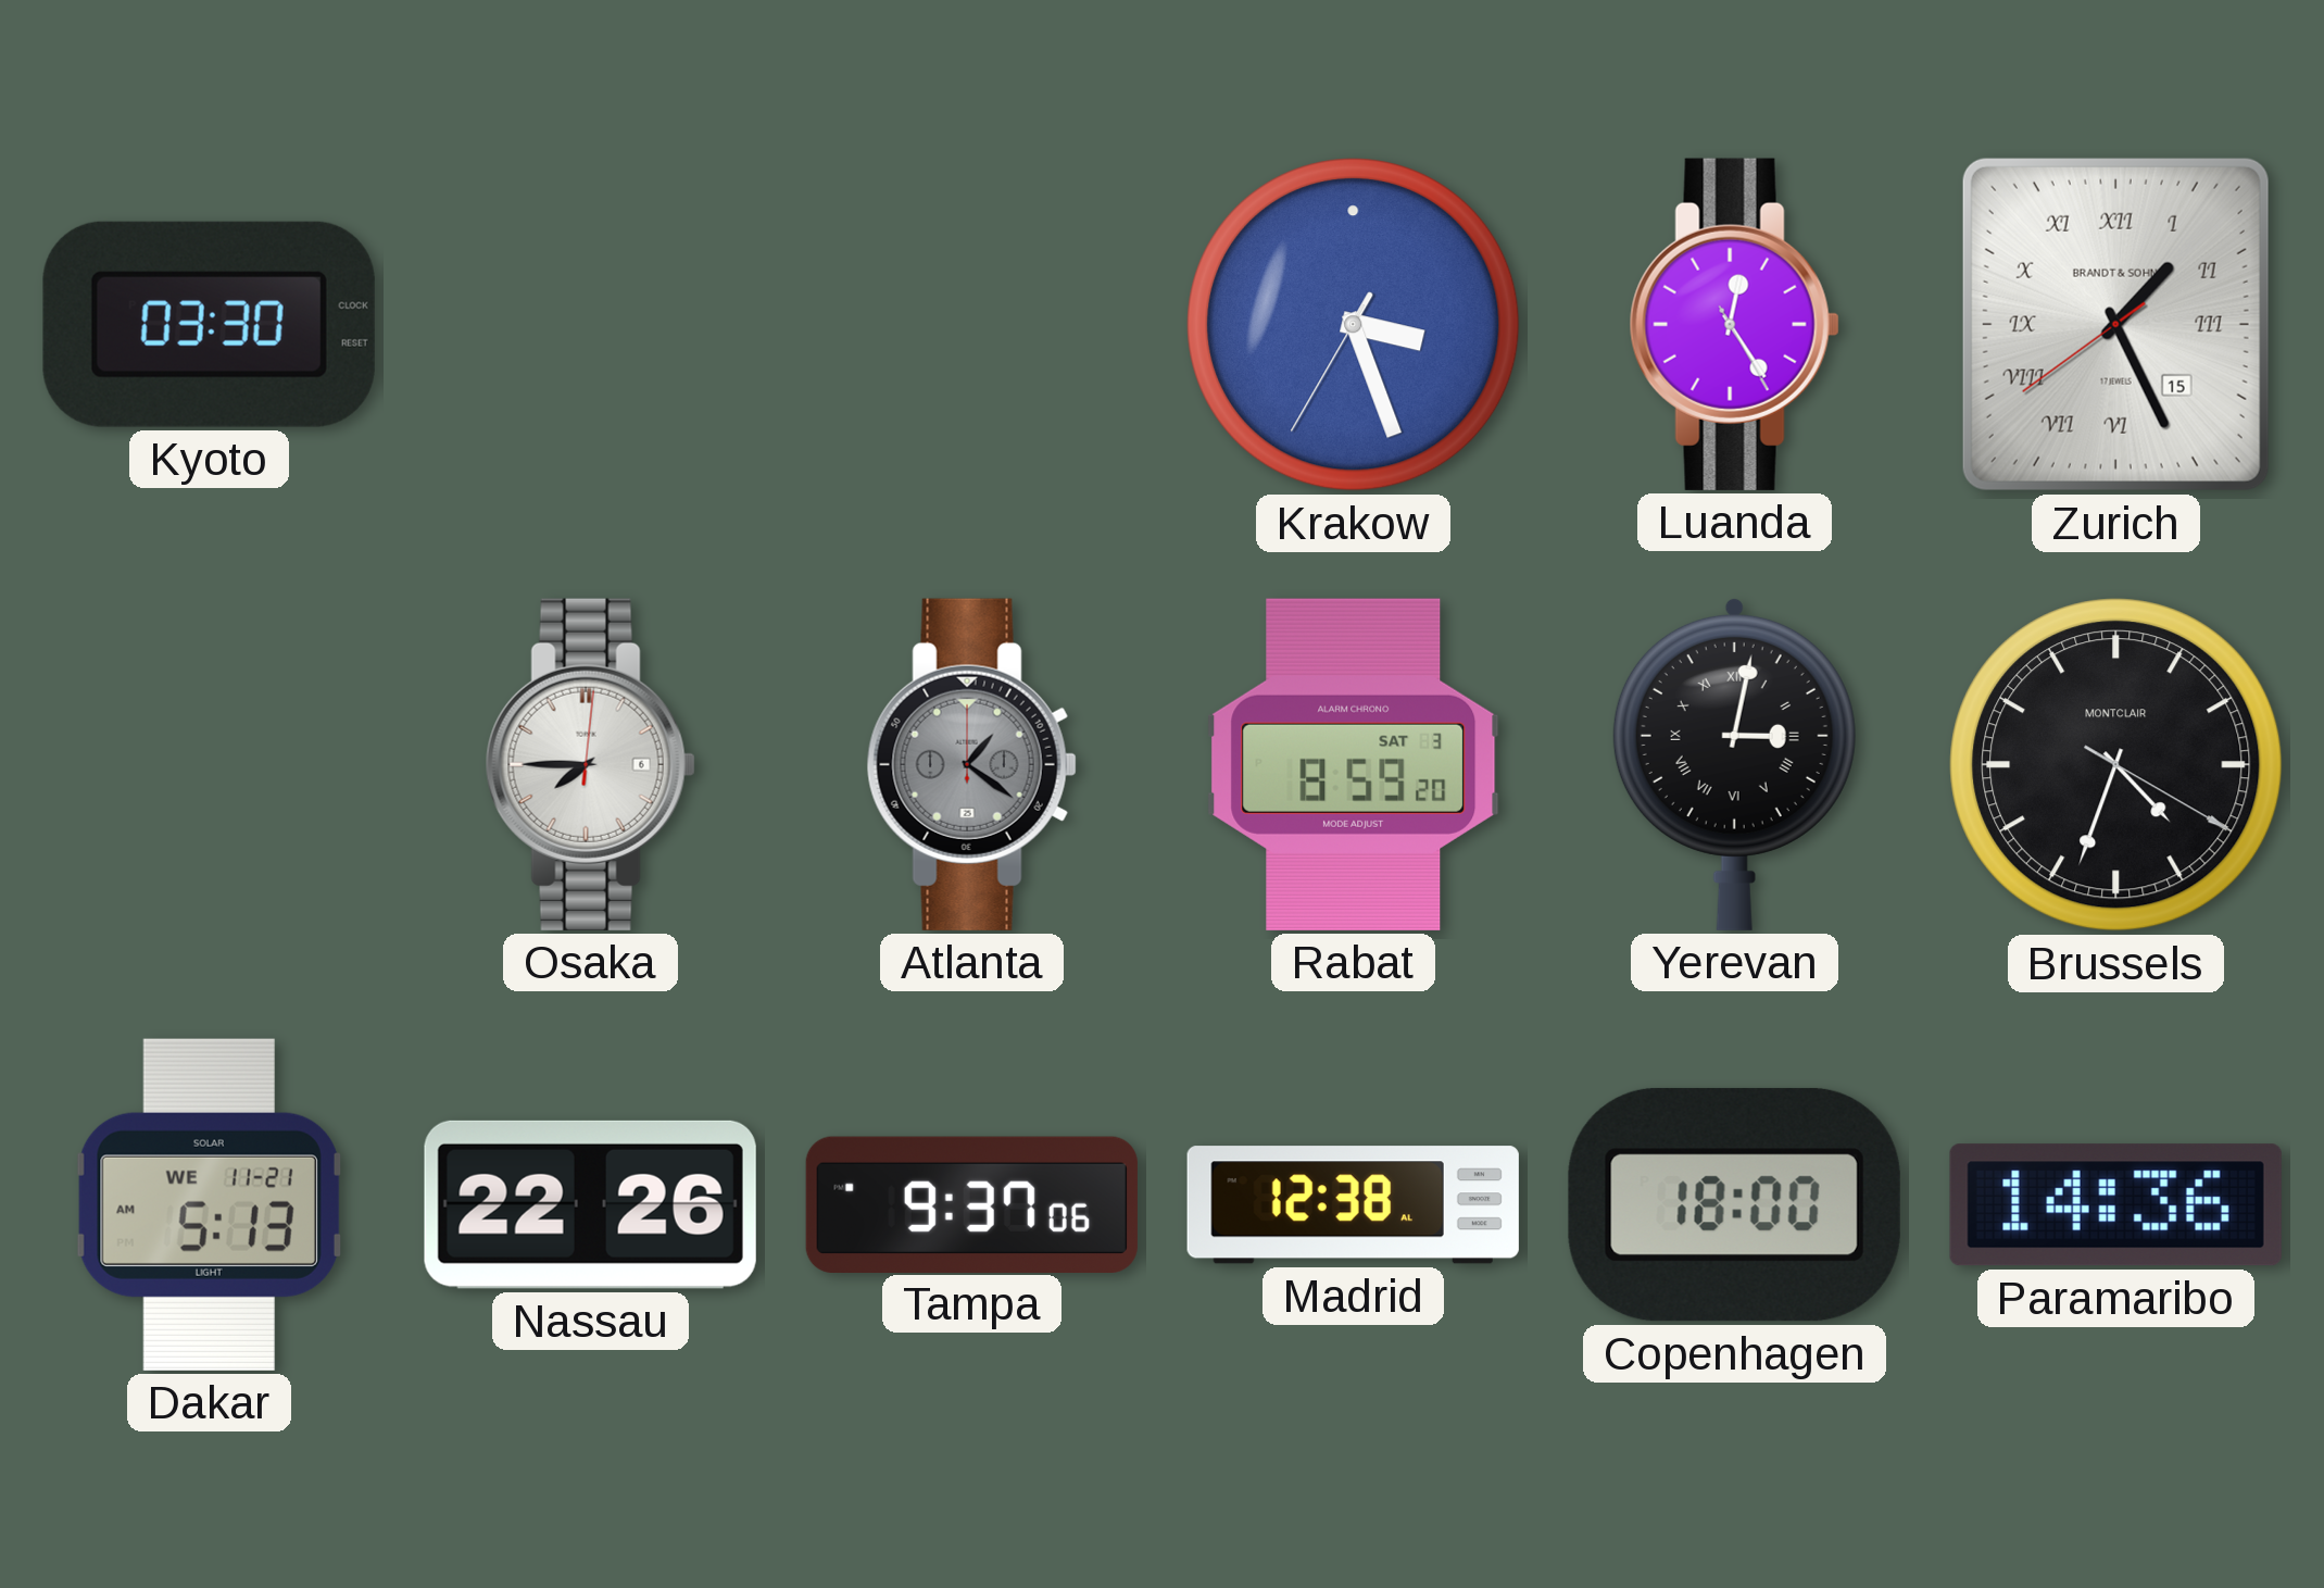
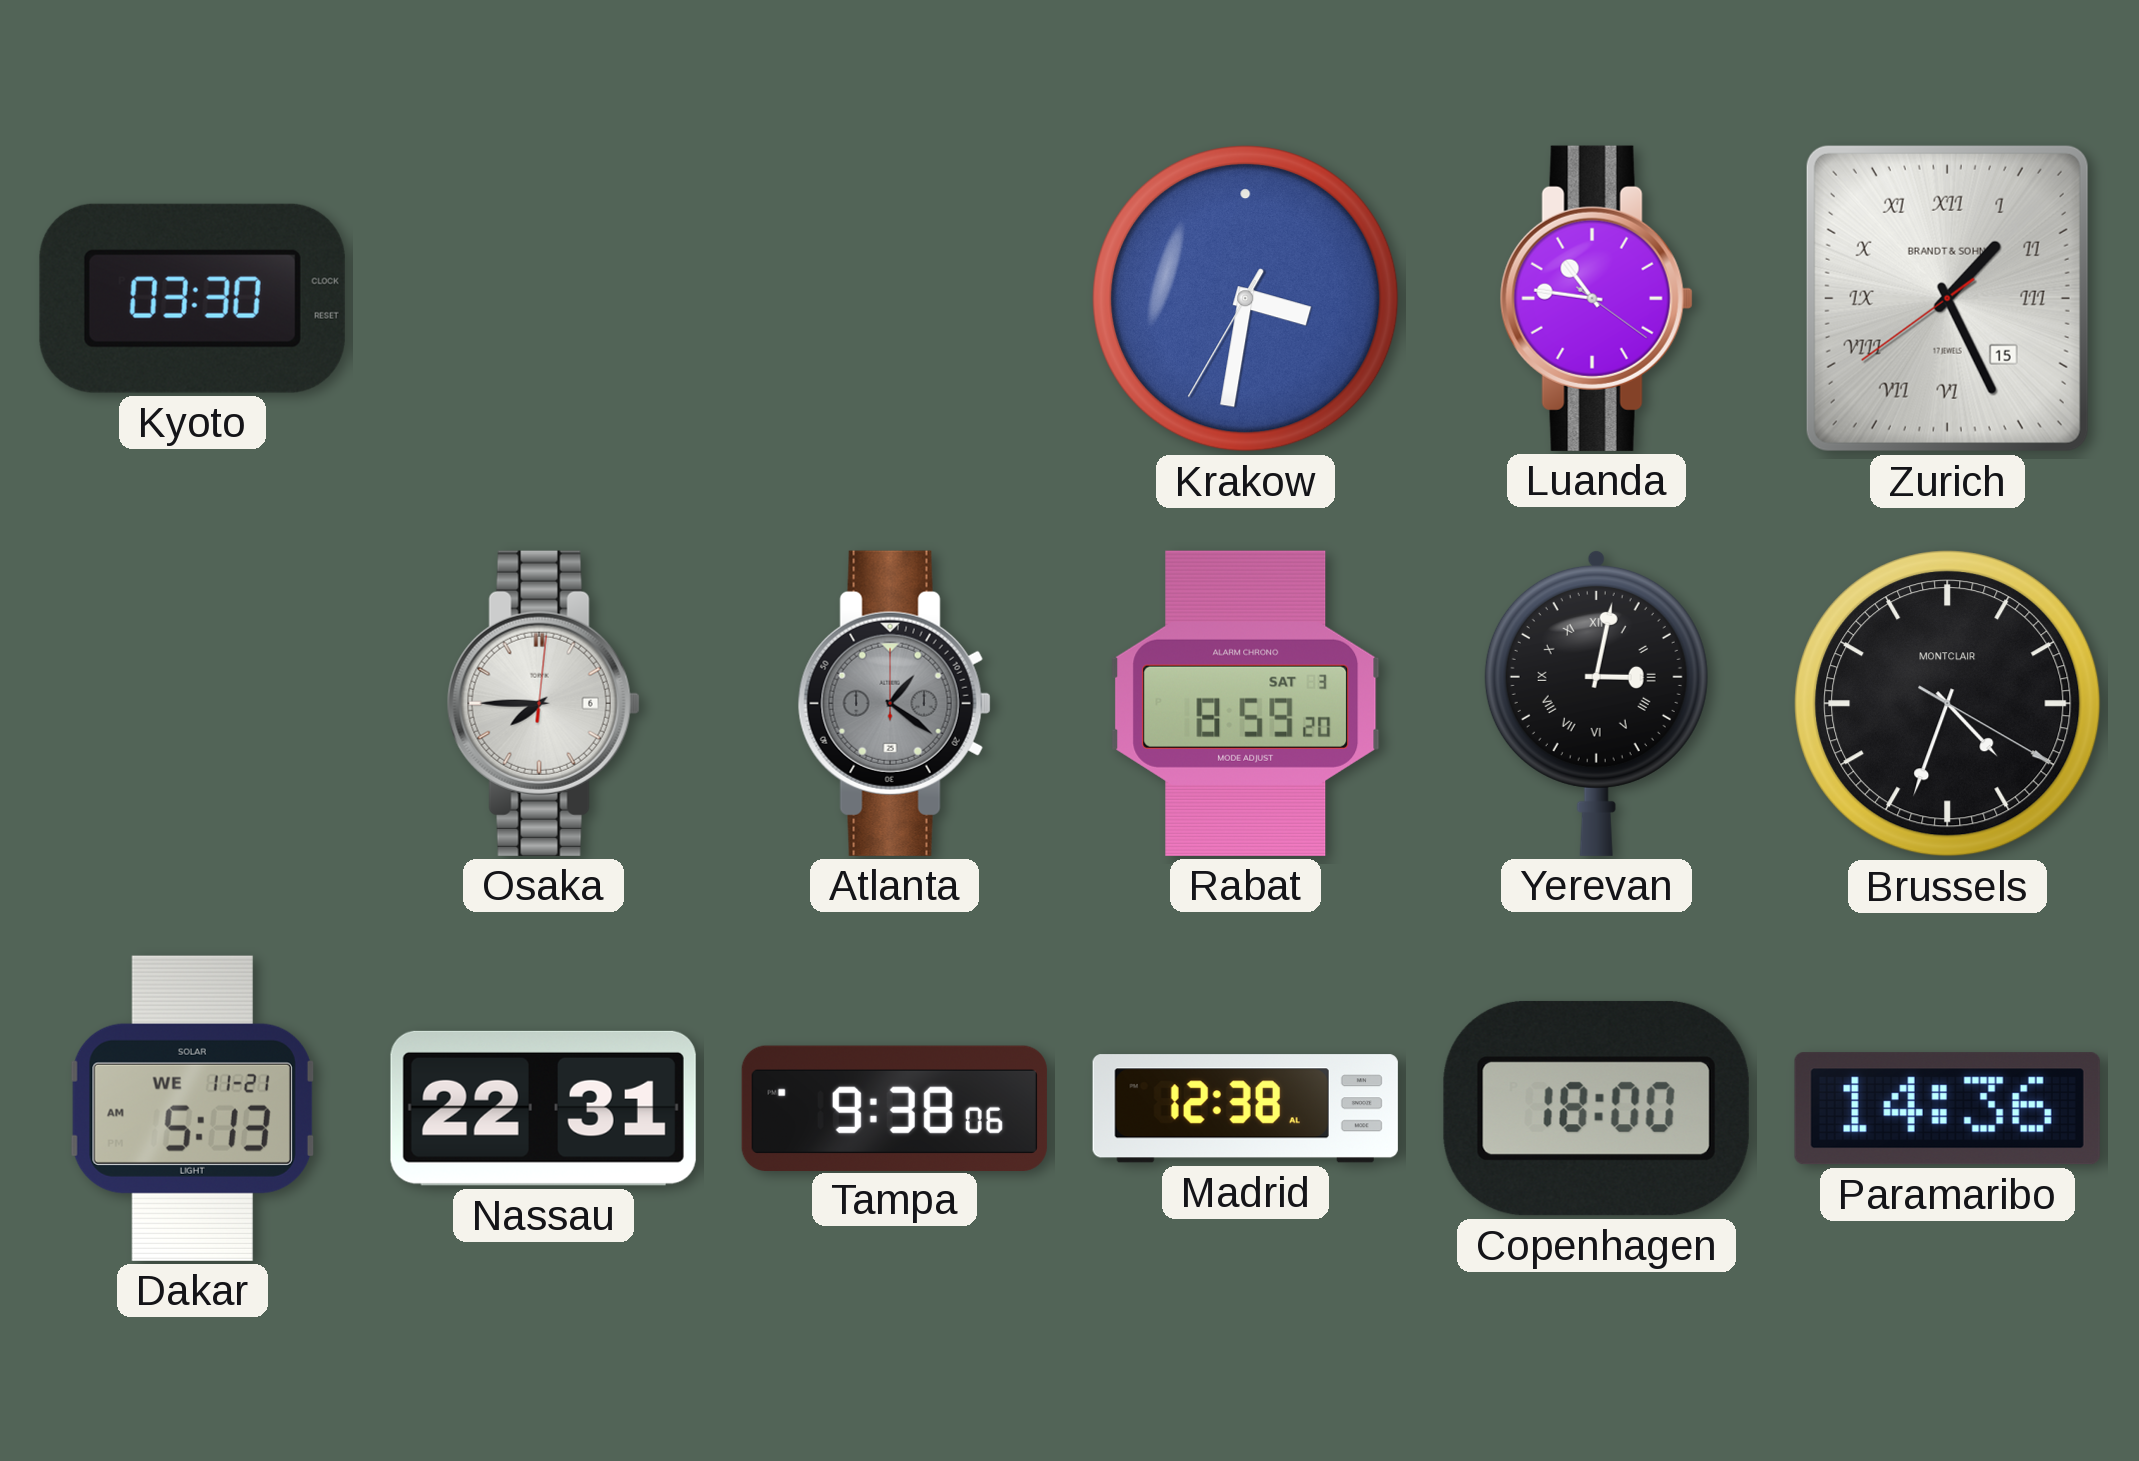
Krakow: 3:26 -> 3:31
Luanda: 12:24 -> 10:46
Nassau: 22:26 -> 22:31
Tampa: 9:37 -> 9:38
